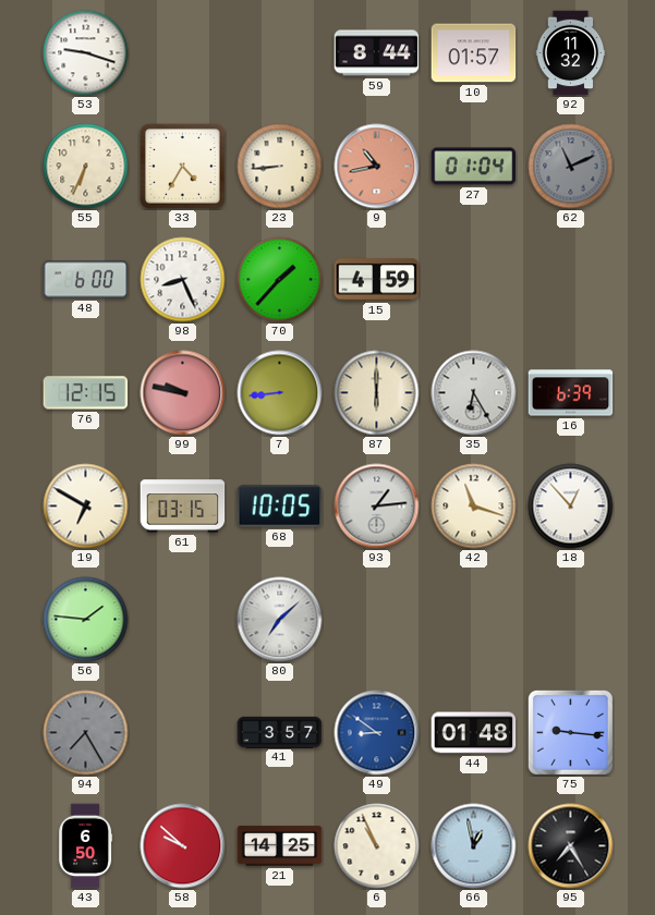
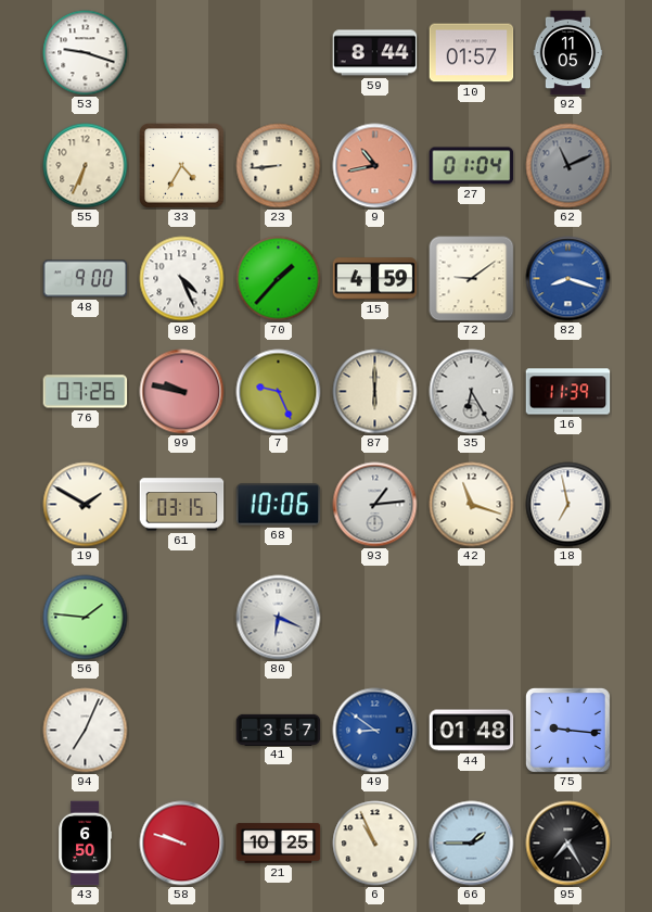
92: 11:32 -> 11:05
48: 6:00 -> 9:00
98: 8:26 -> 4:26
72: none -> 9:09
82: none -> 8:18
76: 12:15 -> 07:26
7: 8:44 -> 9:26
16: 6:39 -> 11:39
19: 6:50 -> 1:50
68: 10:05 -> 10:06
18: 12:53 -> 6:58
80: 7:08 -> 6:19
94: 7:25 -> 7:04
94 dial: grey -> white
58: 9:52 -> 9:48
21: 14:25 -> 10:25
66: 12:58 -> 1:45
